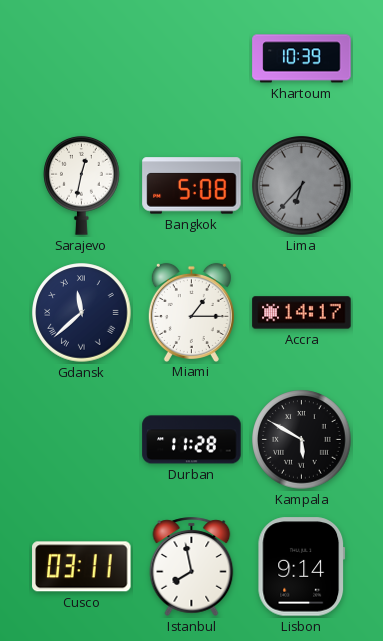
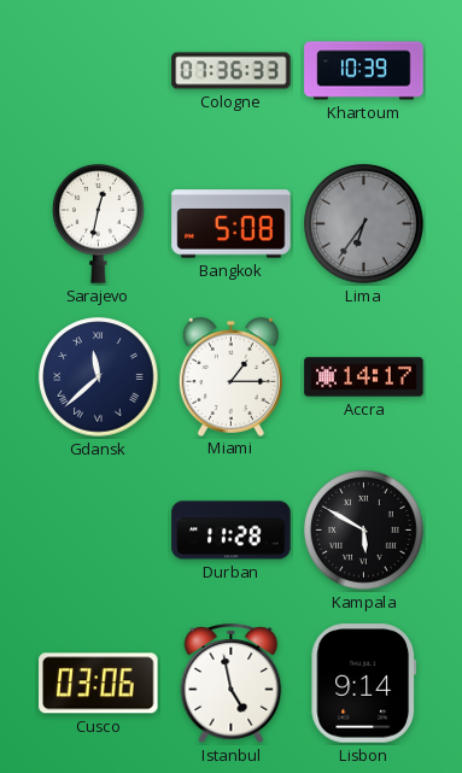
Cologne: none -> 07:36
Lima: 6:37 -> 6:36
Cusco: 03:11 -> 03:06
Istanbul: 7:58 -> 4:58
